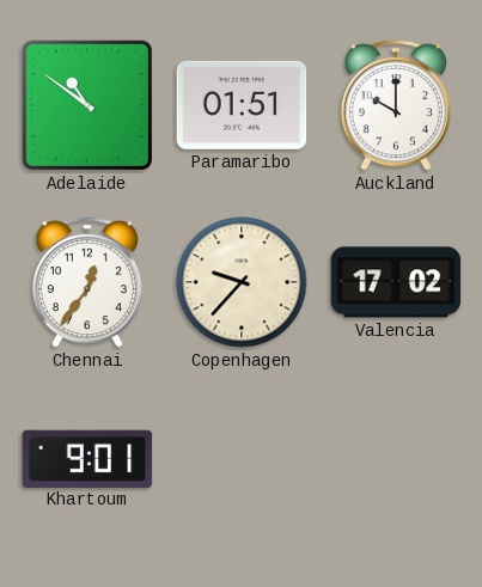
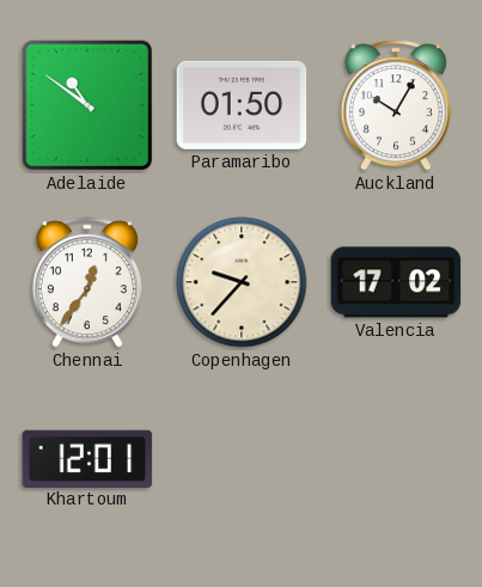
Paramaribo: 01:51 -> 01:50
Auckland: 10:00 -> 10:05
Khartoum: 9:01 -> 12:01
